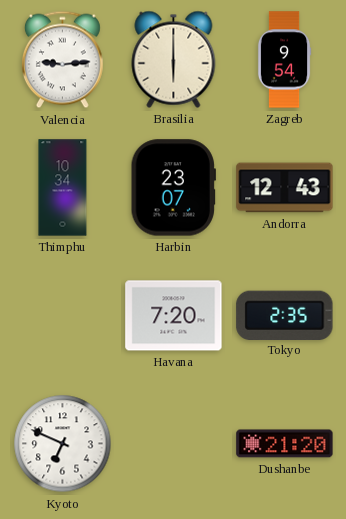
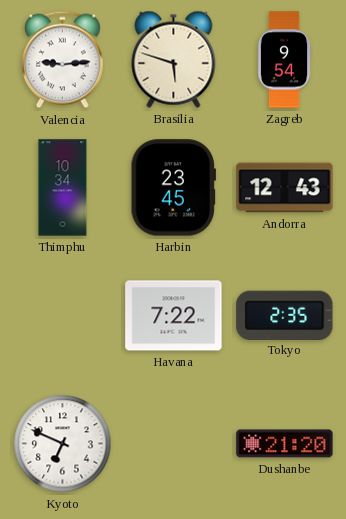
Brasilia: 6:00 -> 5:48
Harbin: 23:07 -> 23:45
Havana: 7:20 -> 7:22
